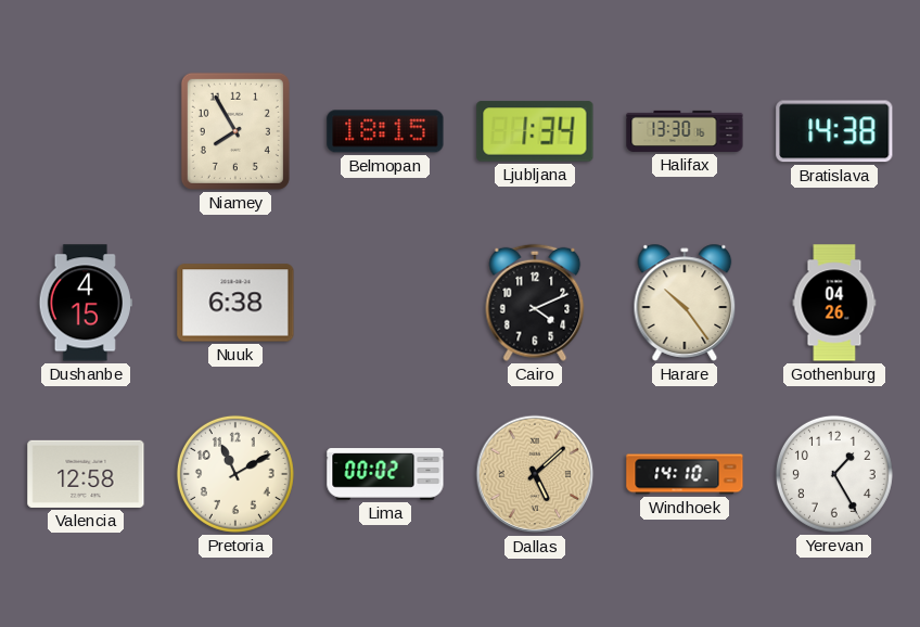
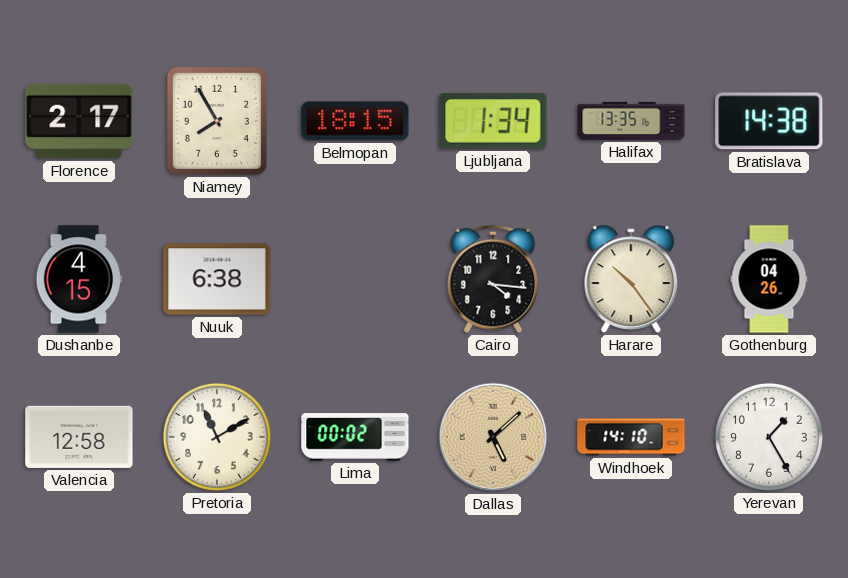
Florence: none -> 2:17
Halifax: 13:30 -> 13:35
Cairo: 4:11 -> 4:16
